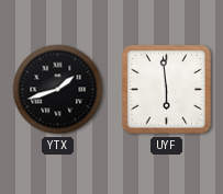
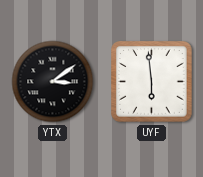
YTX: 1:42 -> 3:09
